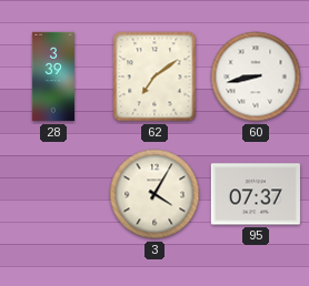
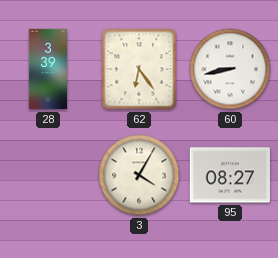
62: 7:09 -> 6:24
95: 07:37 -> 08:27
